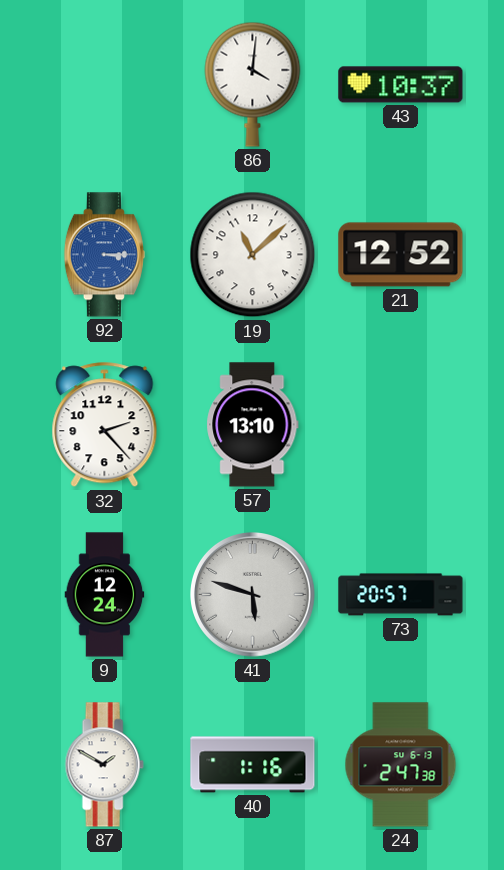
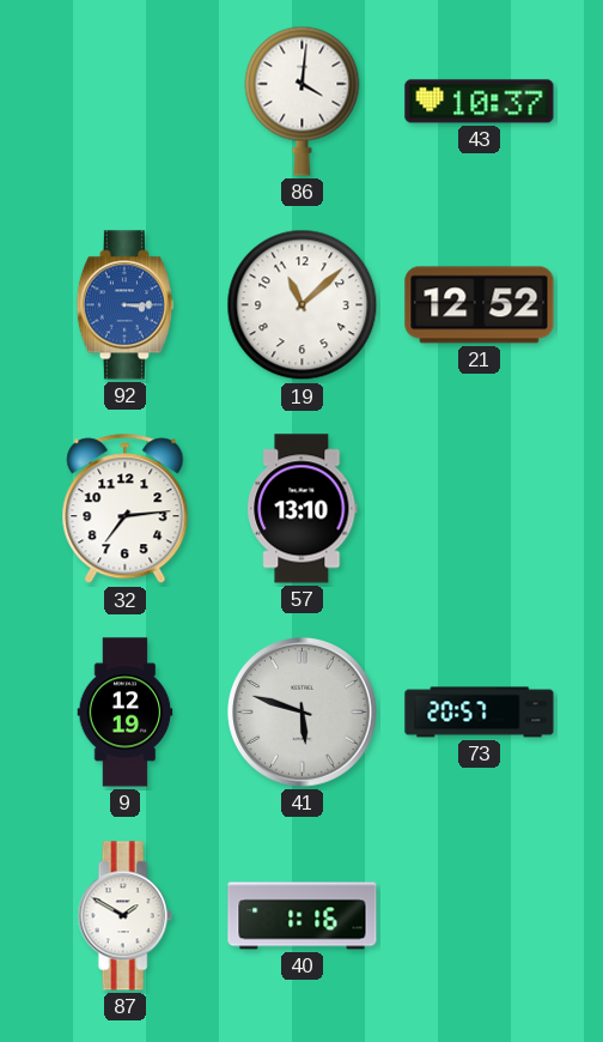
32: 2:23 -> 7:14
9: 12:24 -> 12:19
24: 2:47 -> none
